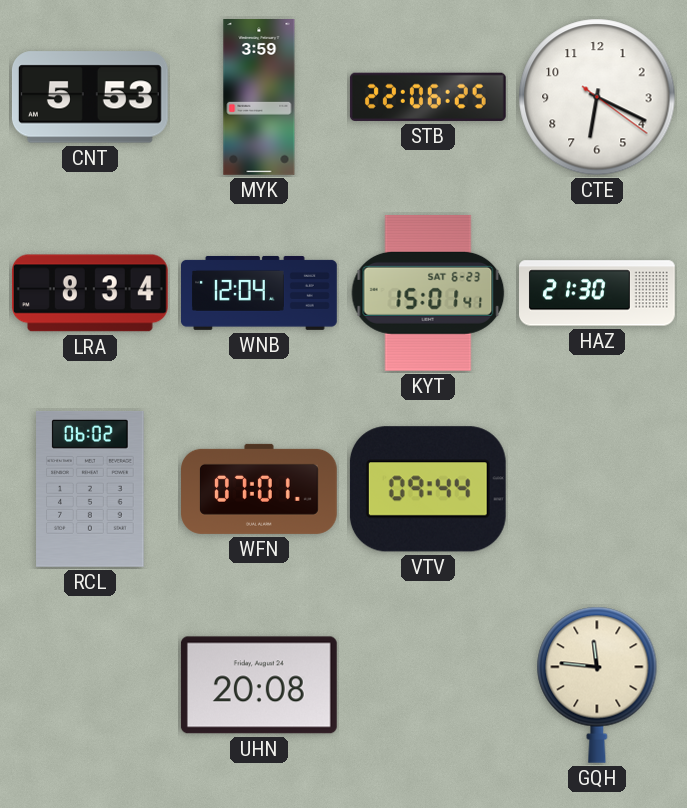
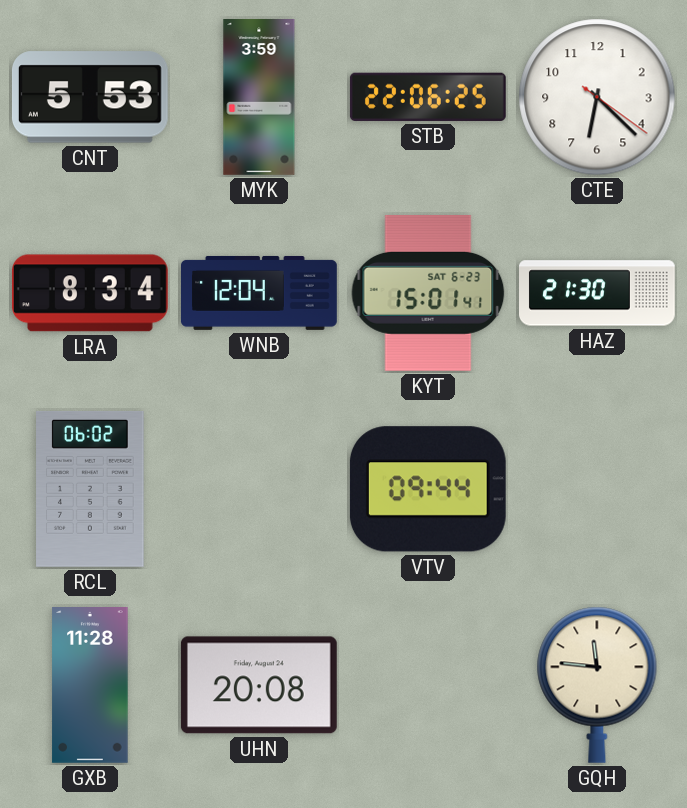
CTE: 6:19 -> 6:22
WFN: 07:01 -> none
GXB: none -> 11:28
